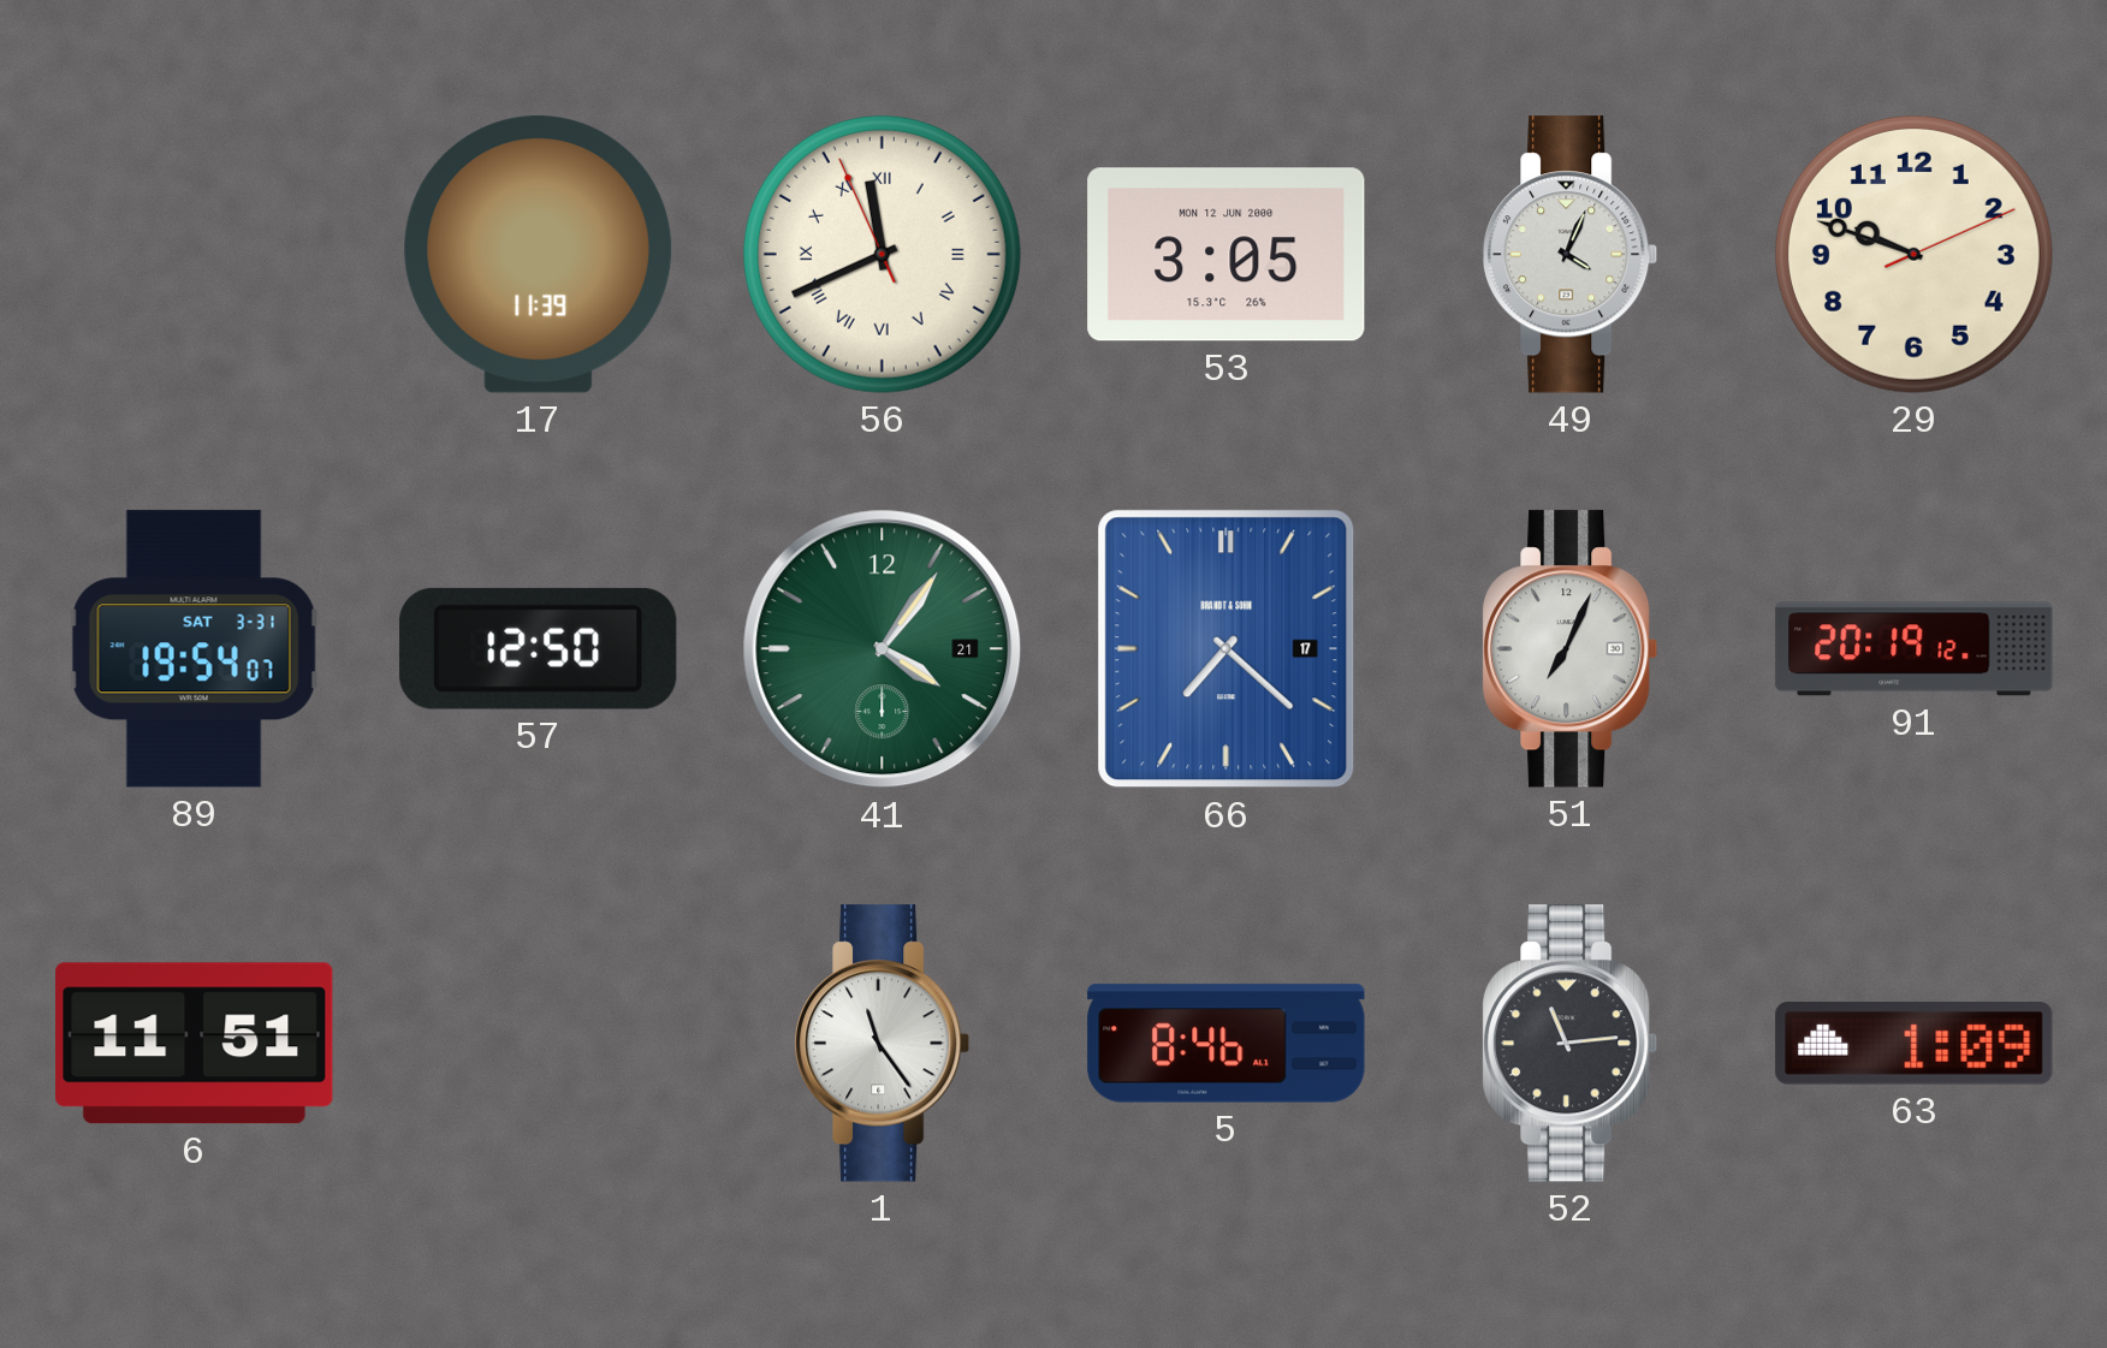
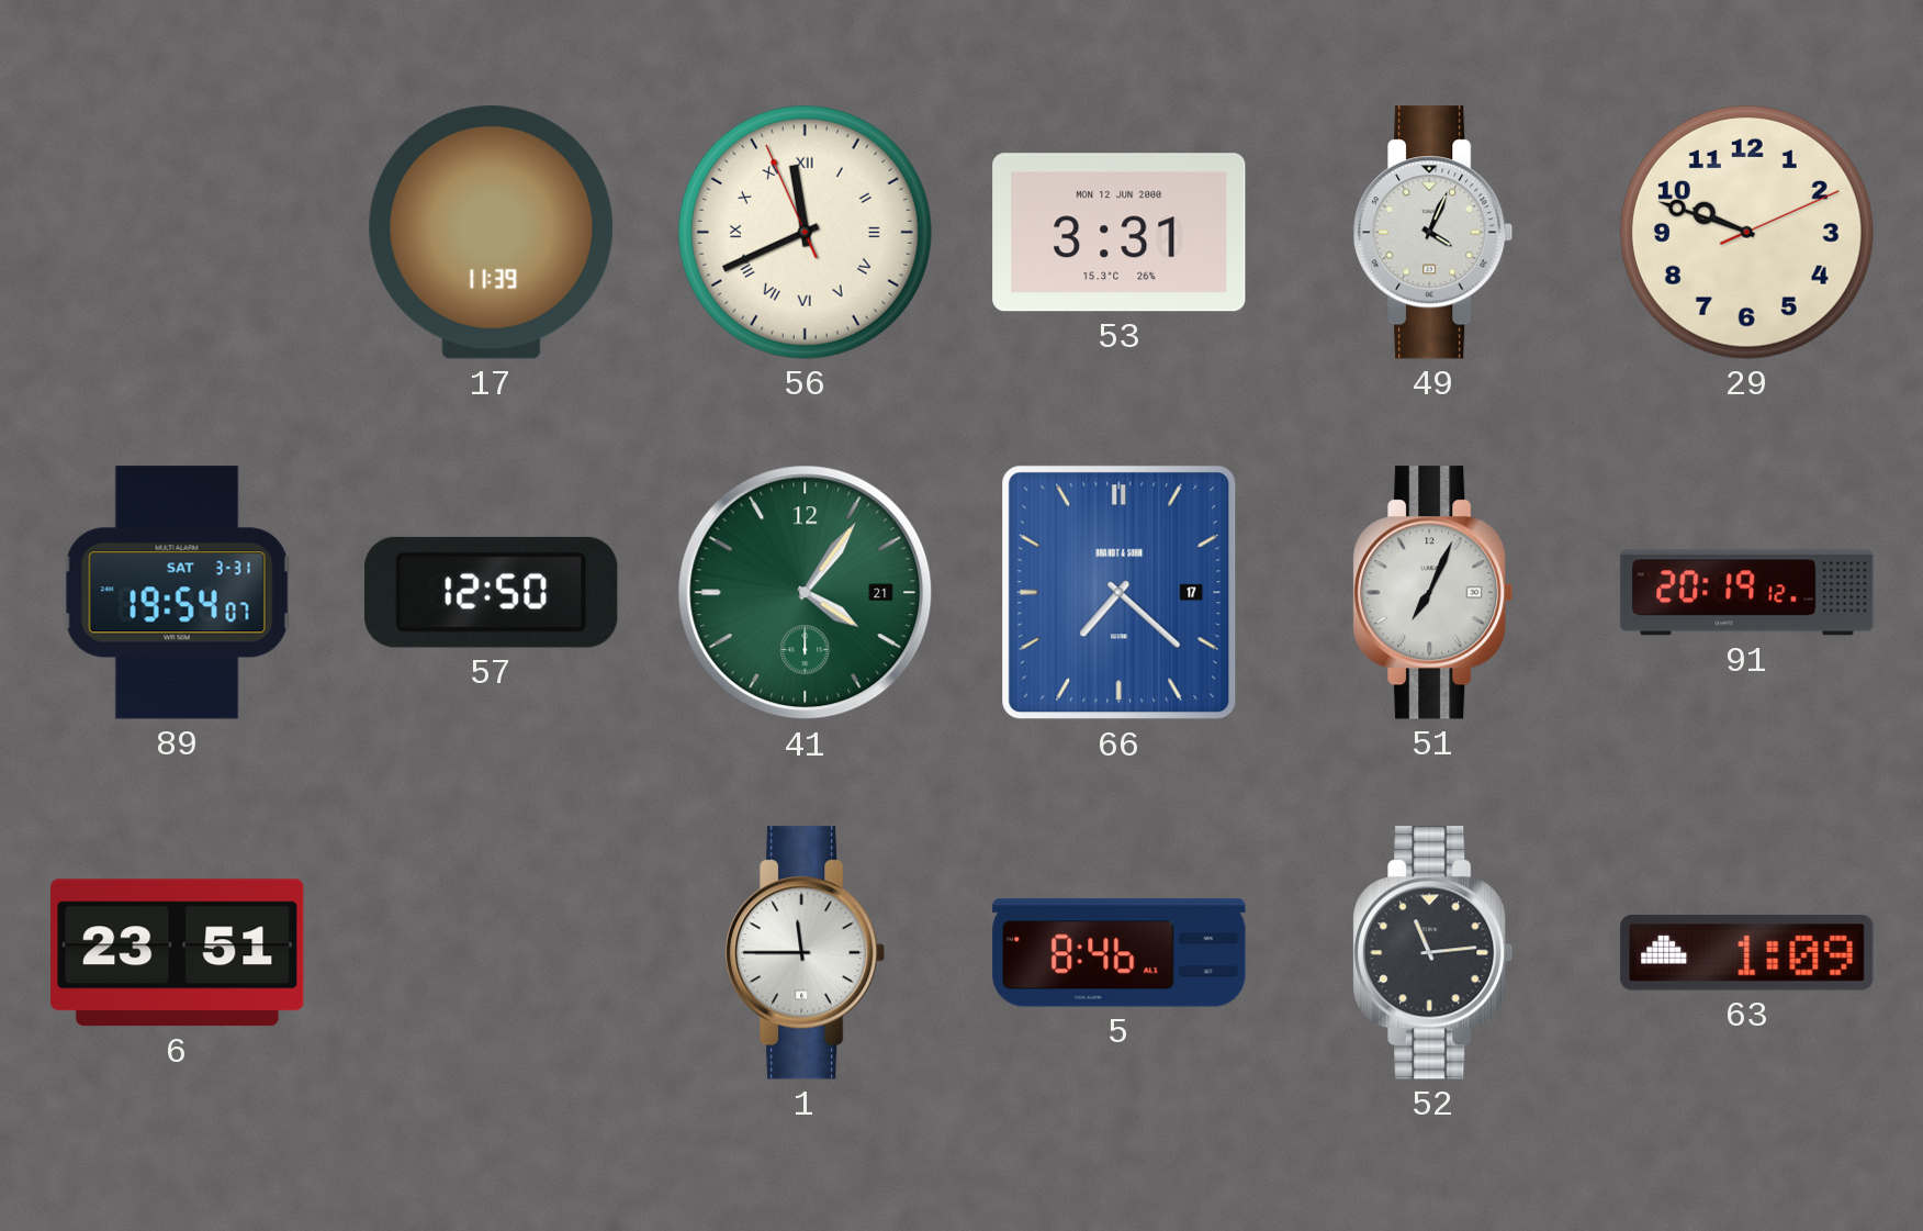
53: 3:05 -> 3:31
6: 11:51 -> 23:51
1: 11:24 -> 11:45
